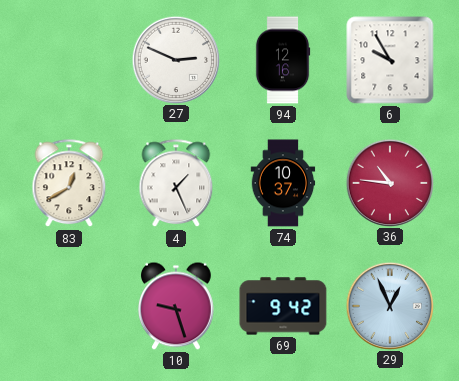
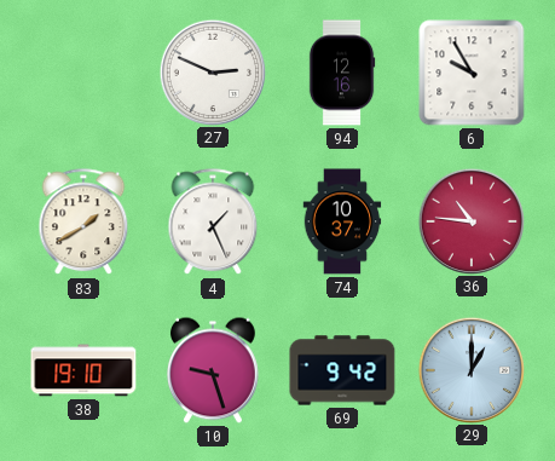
83: 12:40 -> 1:40
38: none -> 19:10
29: 12:56 -> 1:00
